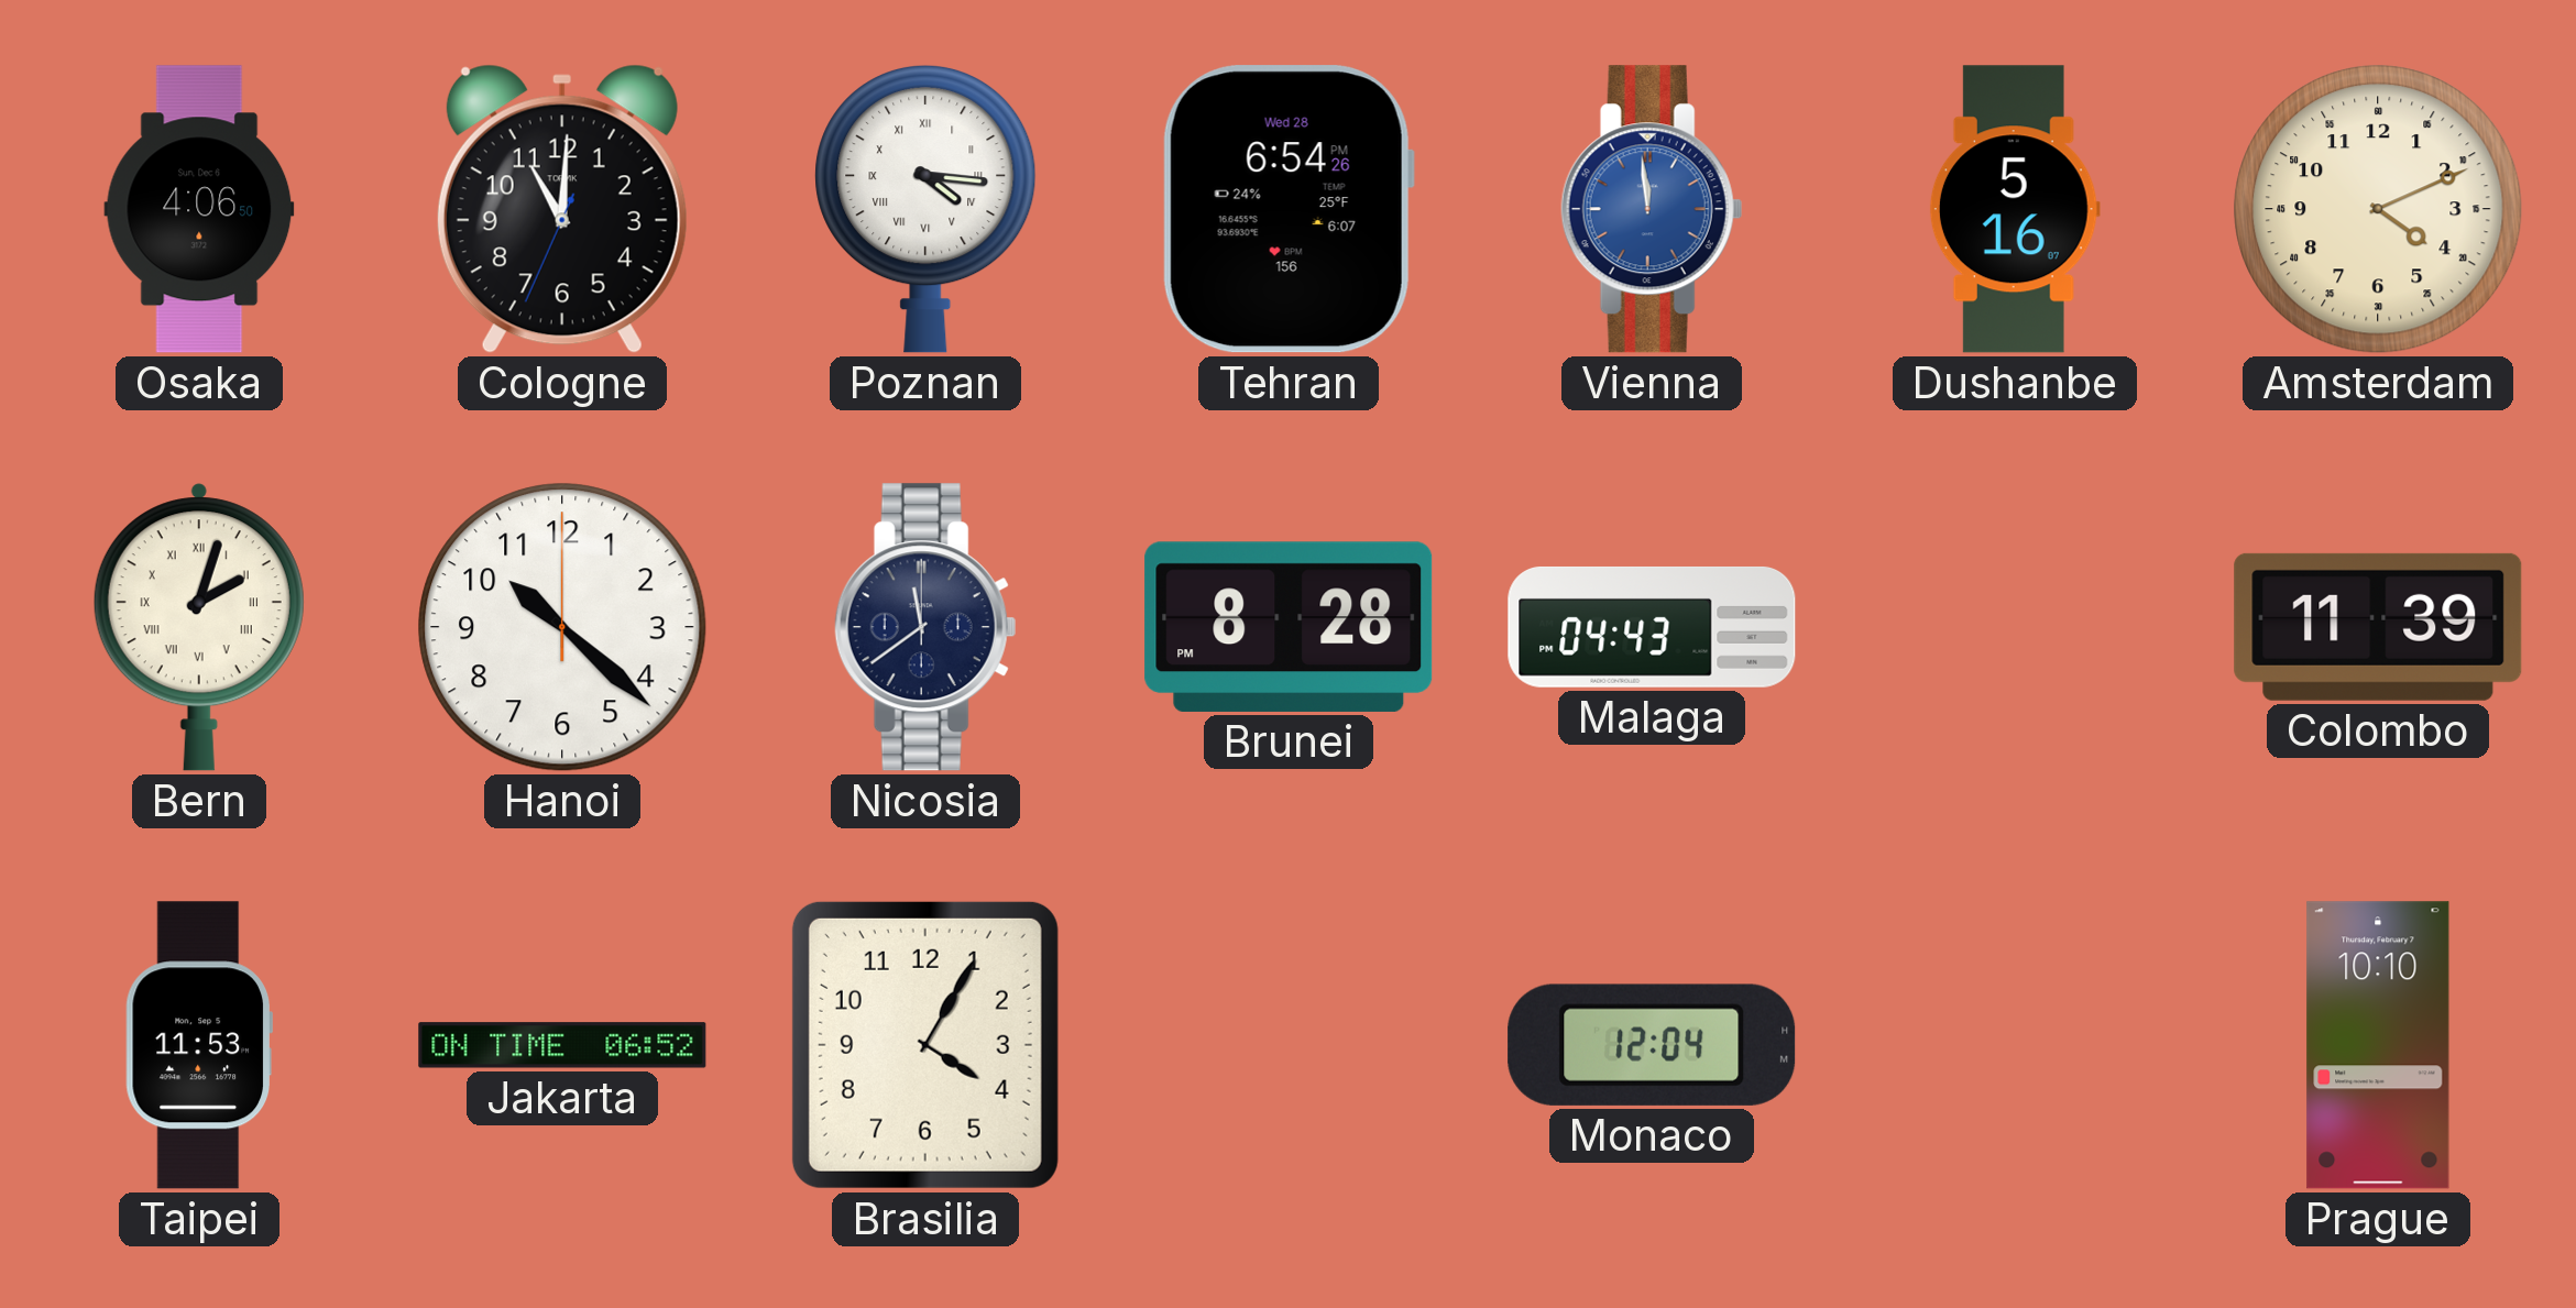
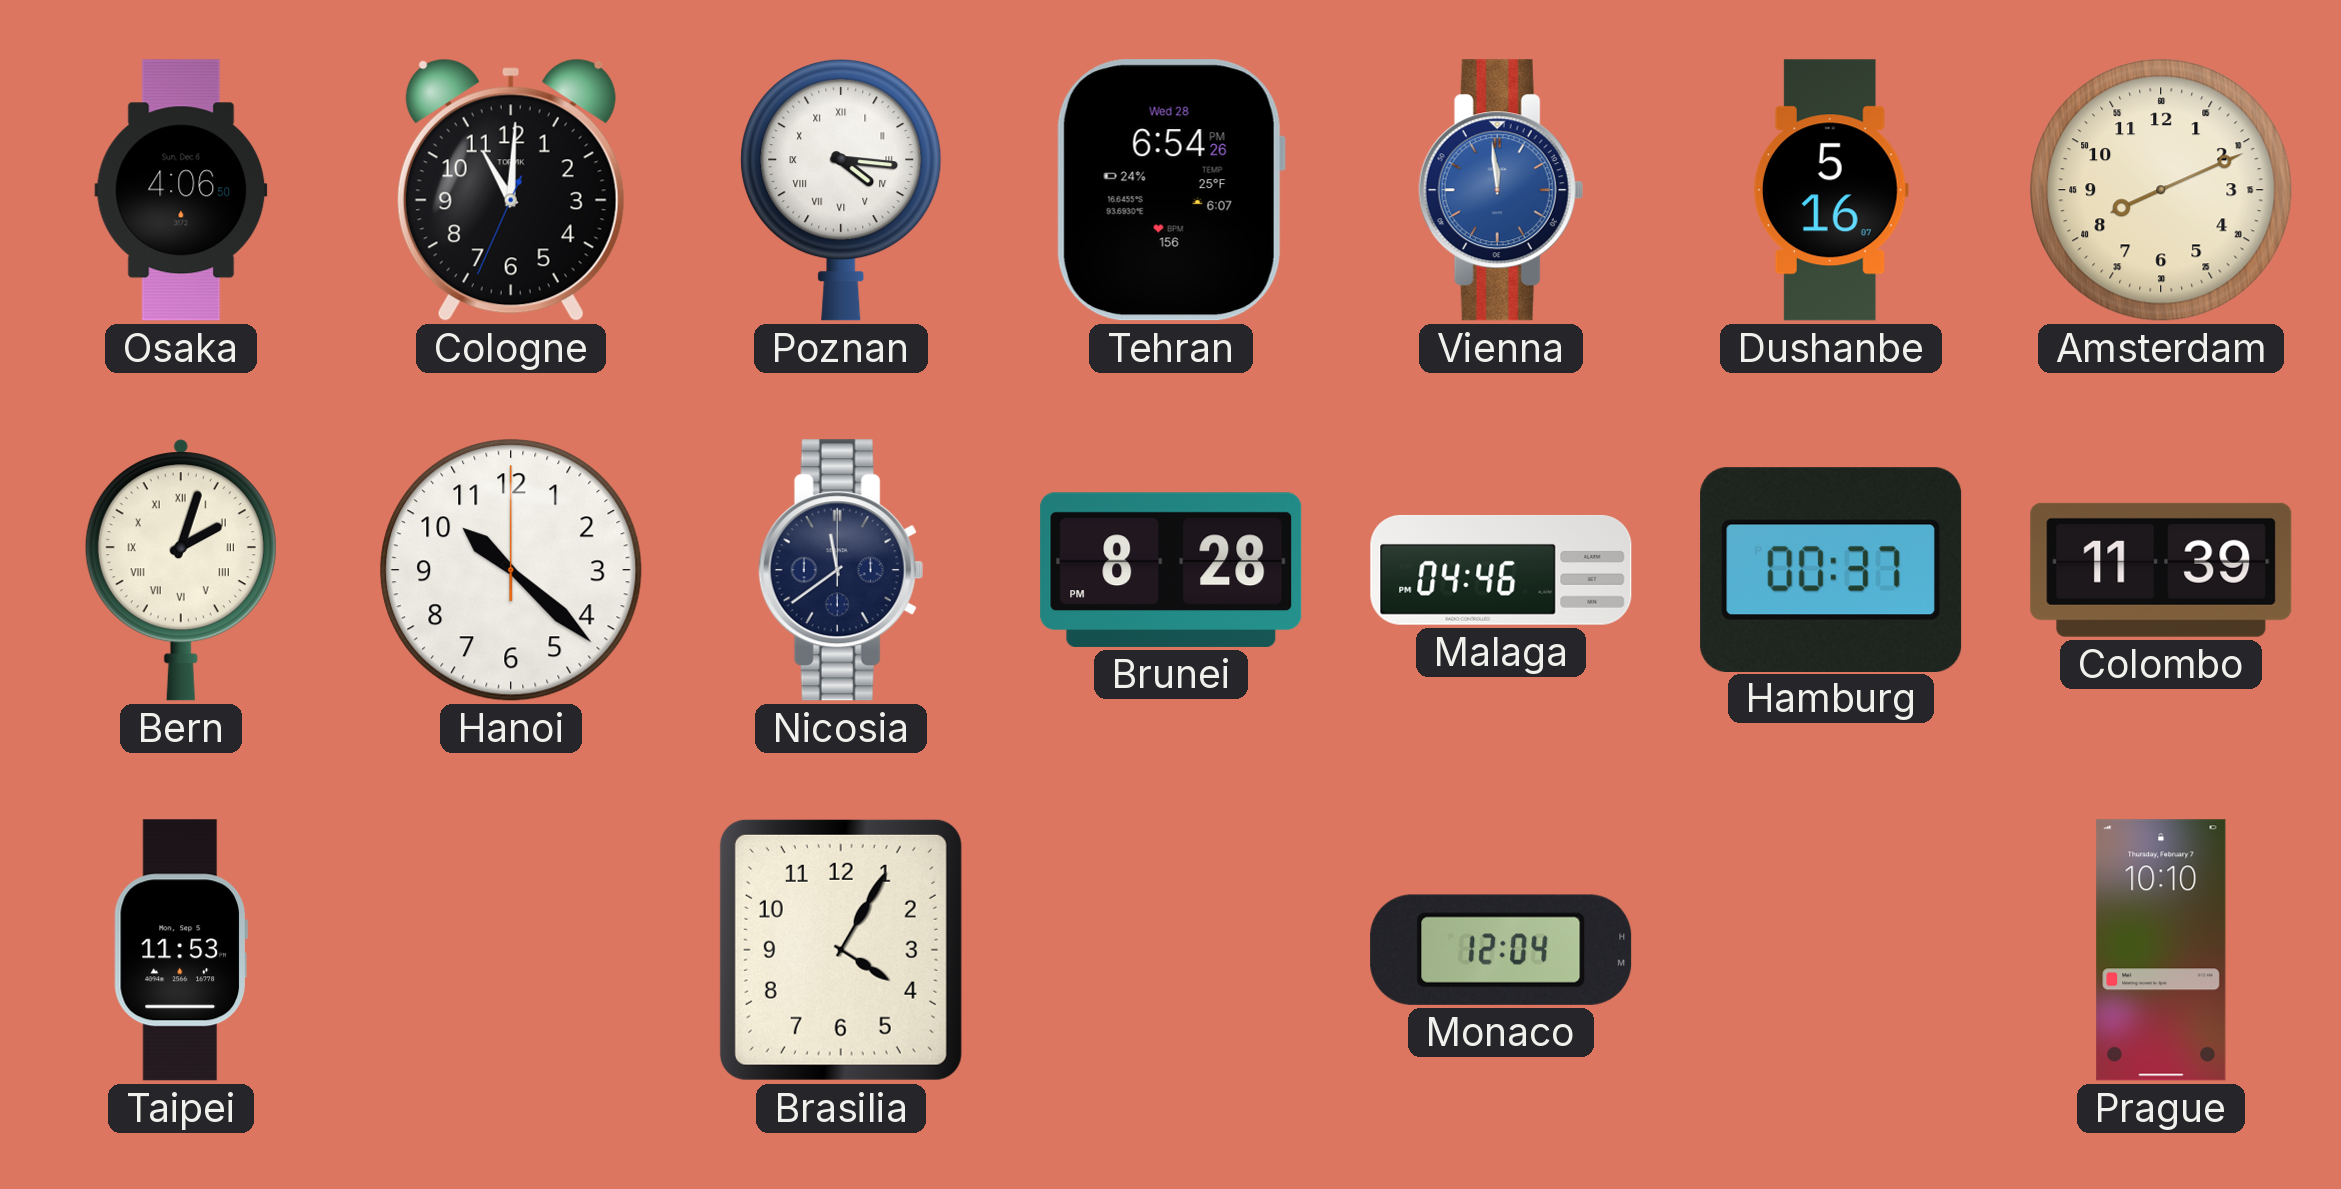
Amsterdam: 4:11 -> 8:11
Malaga: 04:43 -> 04:46
Hamburg: none -> 00:37
Jakarta: 06:52 -> none
